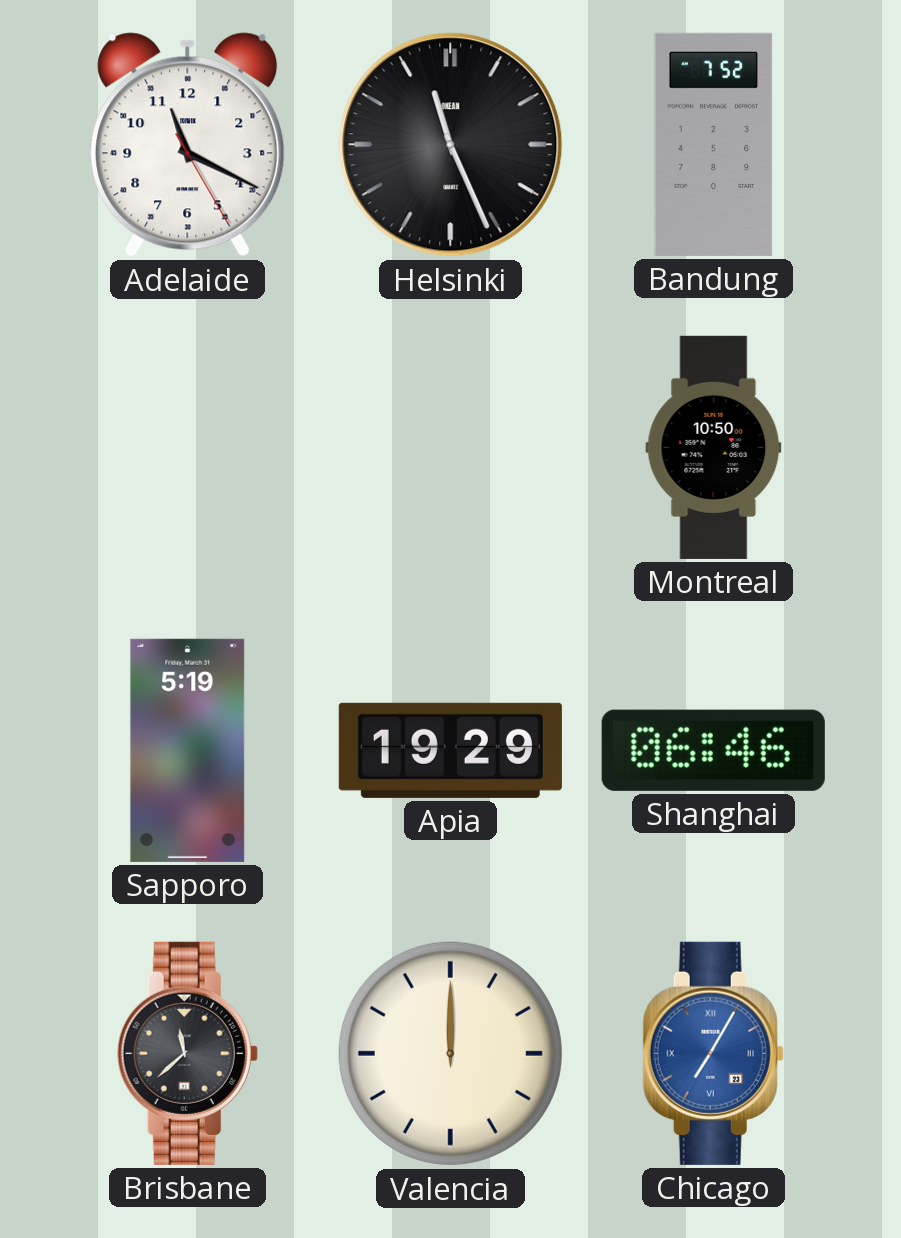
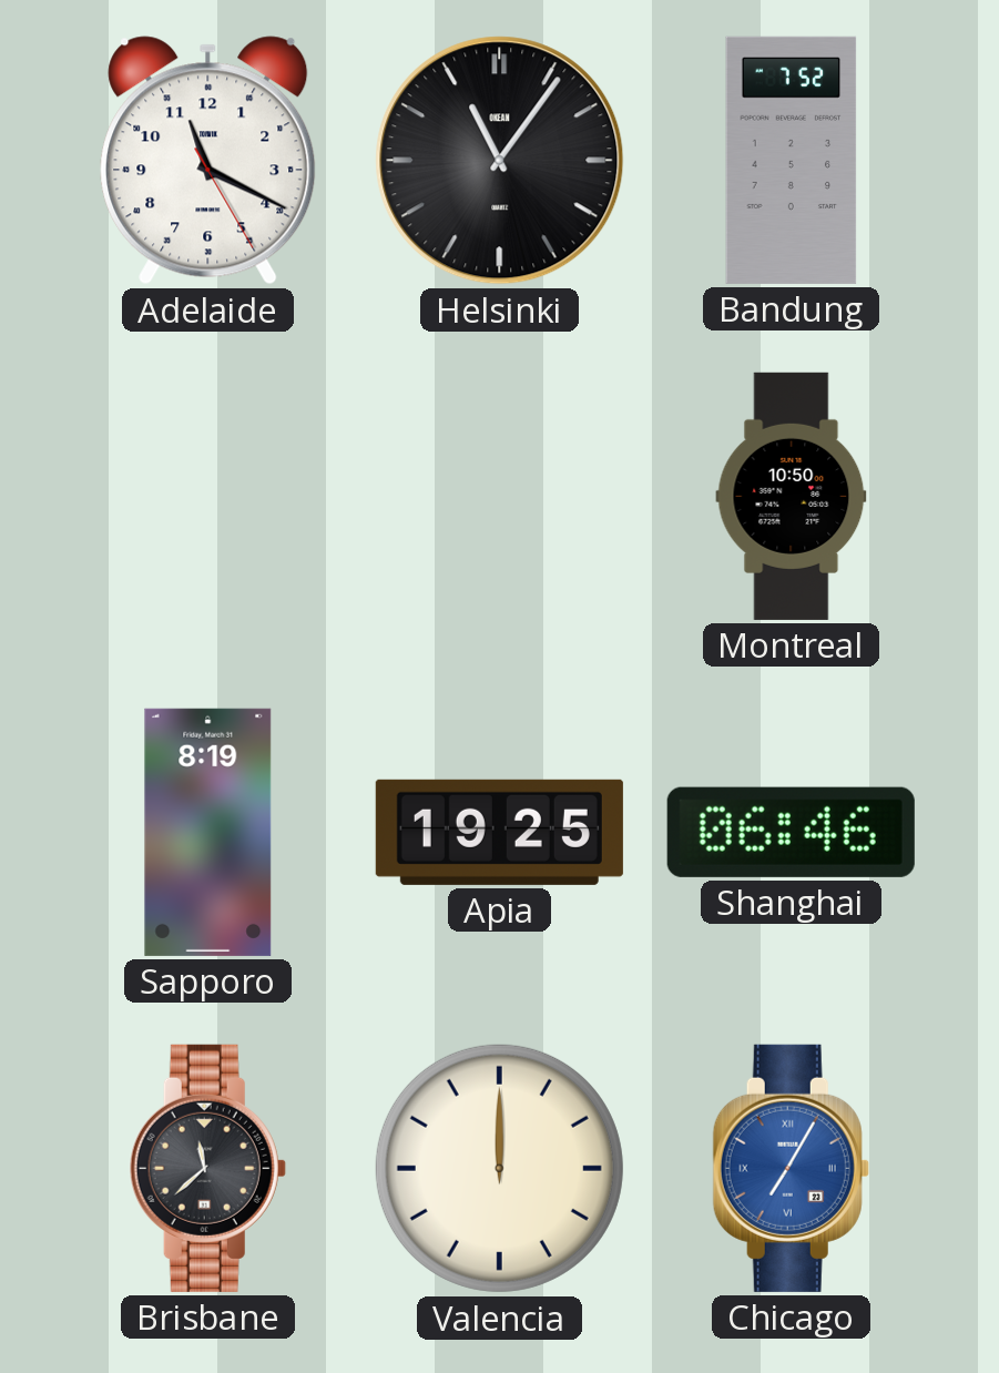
Helsinki: 11:26 -> 11:06
Sapporo: 5:19 -> 8:19
Apia: 19:29 -> 19:25
